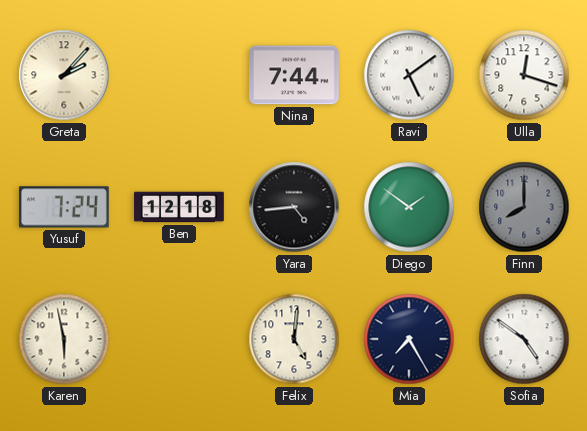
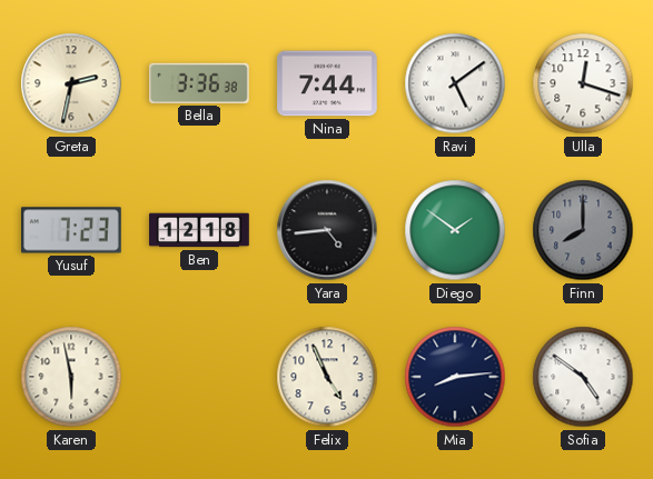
Greta: 2:07 -> 2:32
Bella: none -> 3:36
Yusuf: 7:24 -> 7:23
Felix: 5:01 -> 4:56
Mia: 7:25 -> 8:14
